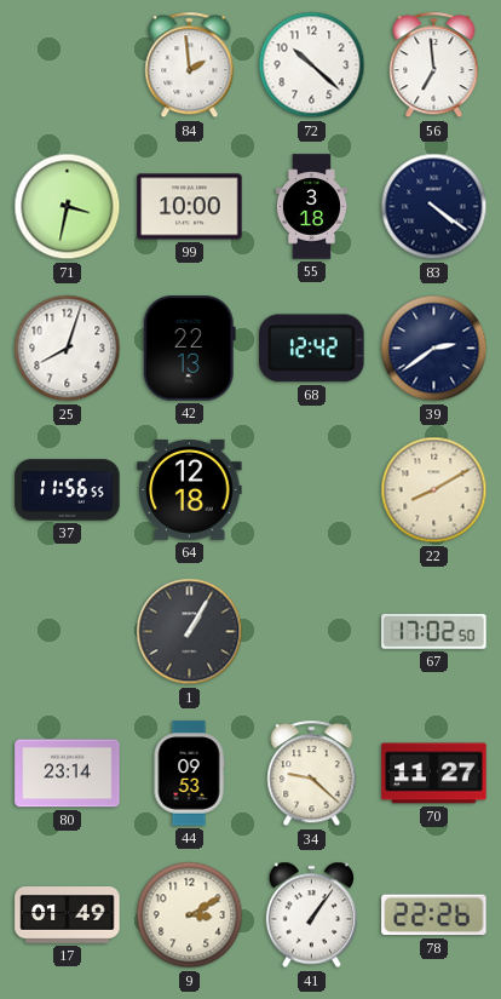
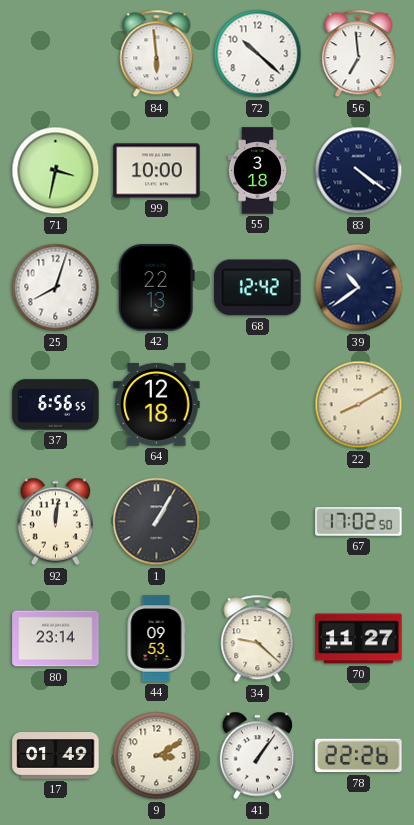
84: 1:59 -> 5:59
39: 2:39 -> 10:39
37: 11:56 -> 6:56
92: none -> 12:01
